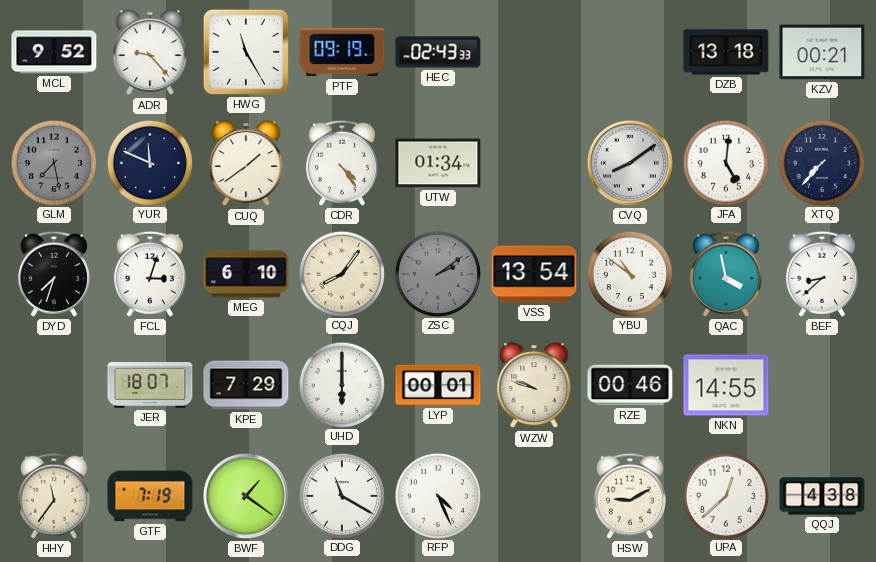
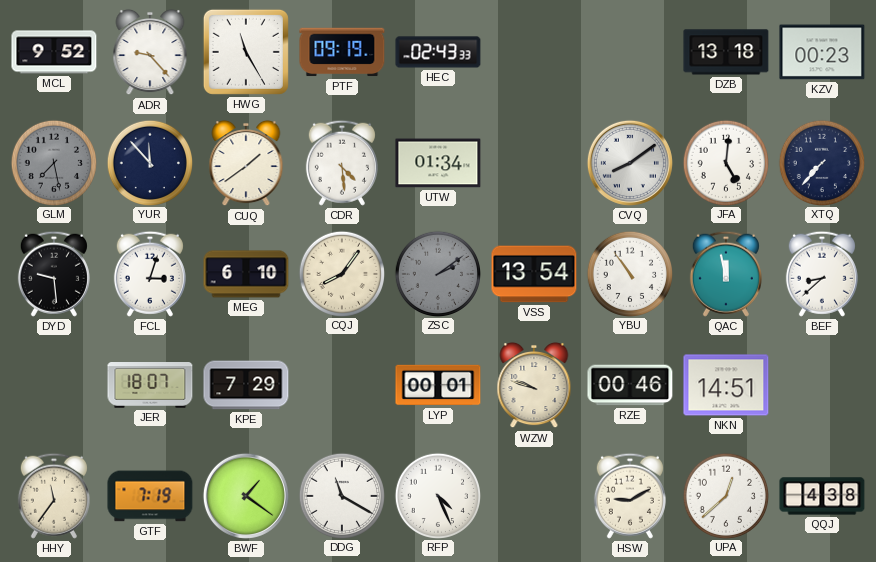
KZV: 00:21 -> 00:23
YUR: 11:49 -> 11:53
CDR: 4:24 -> 4:29
DYD: 7:33 -> 9:29
YBU: 10:51 -> 10:54
QAC: 3:58 -> 11:58
UHD: 6:00 -> none
NKN: 14:55 -> 14:51
